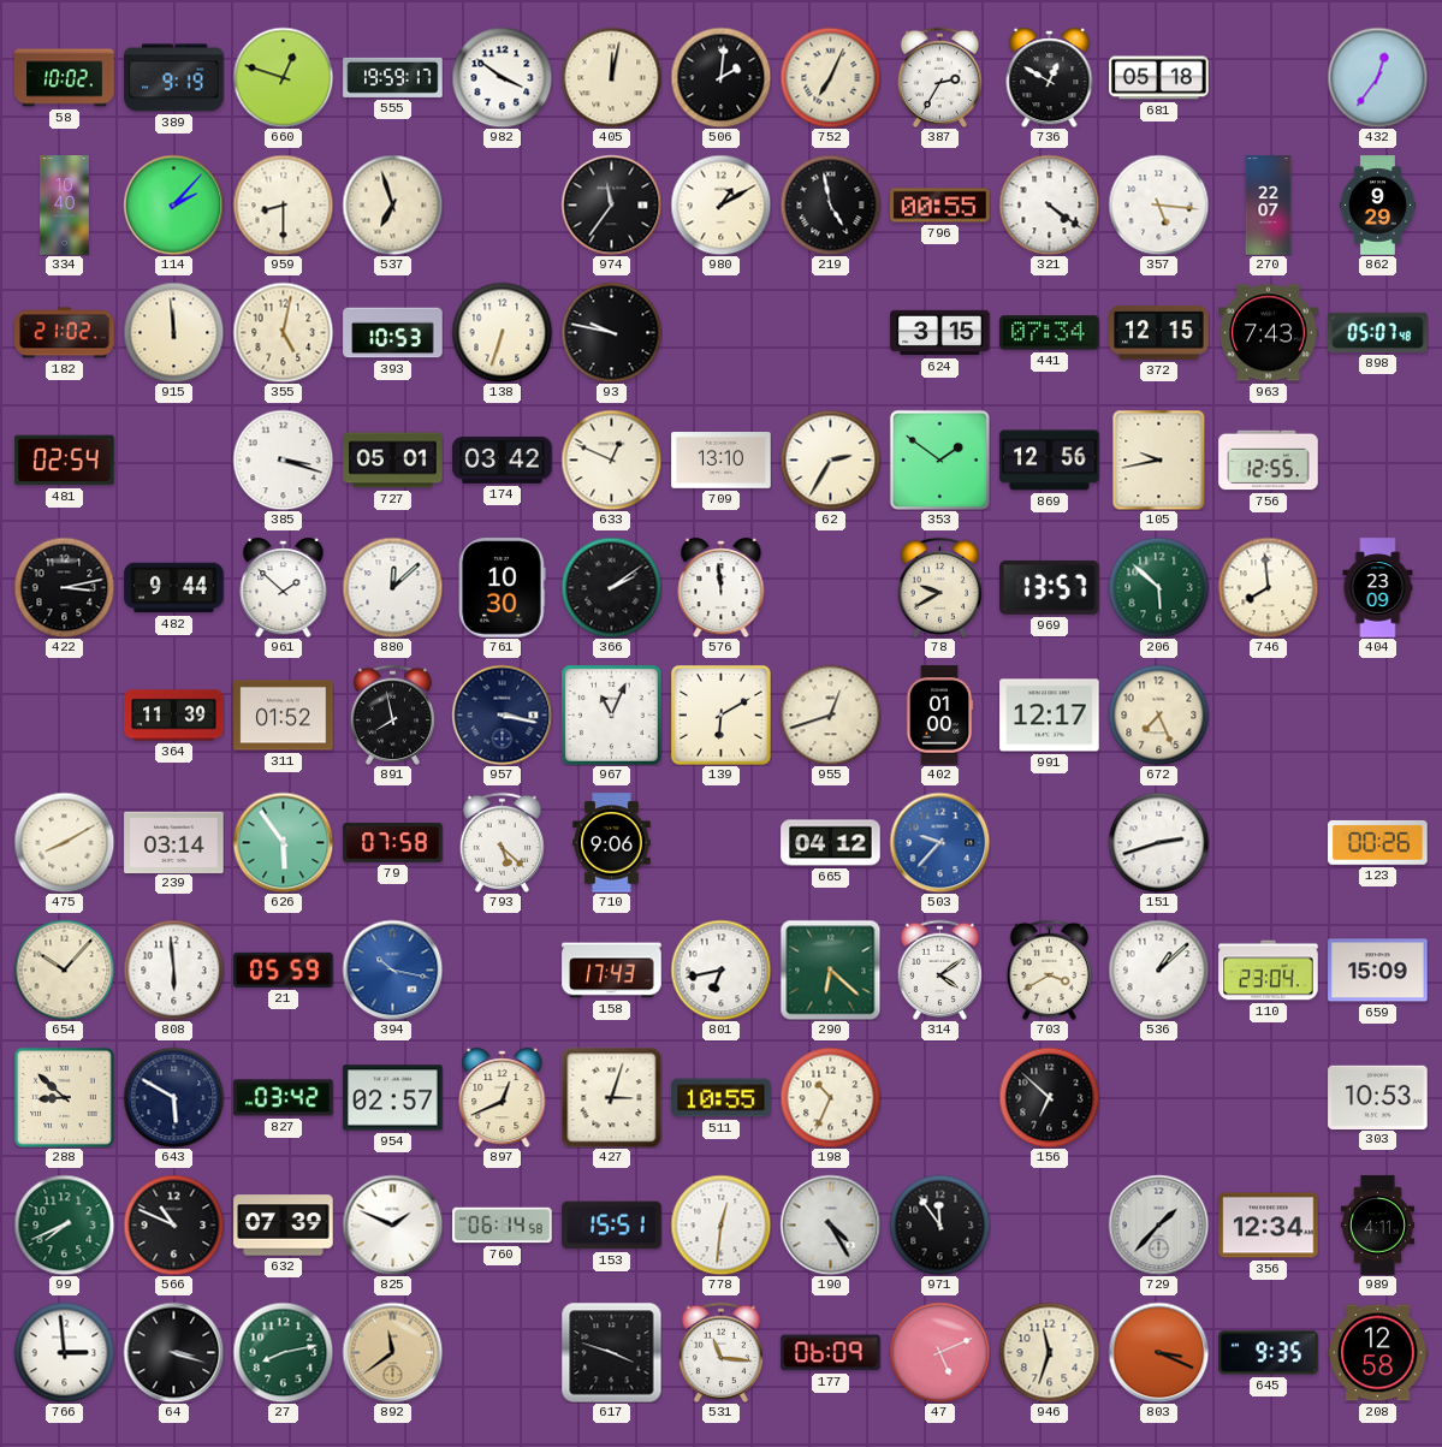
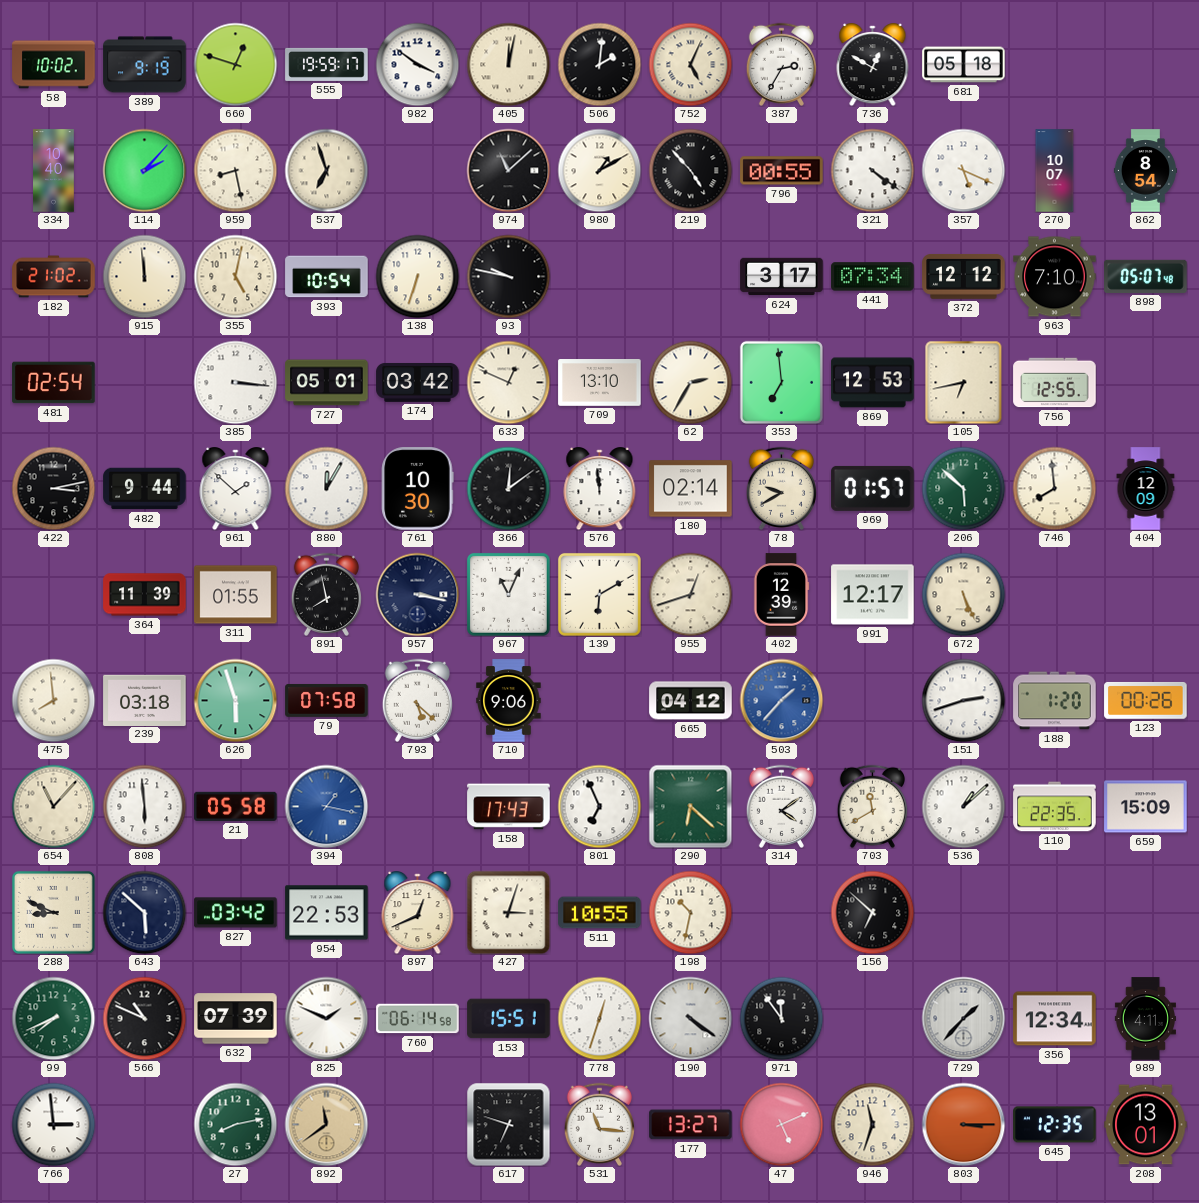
752: 7:04 -> 5:04
432: 12:36 -> none
959: 8:30 -> 8:28
974: 11:36 -> 11:08
219: 4:58 -> 4:53
357: 5:16 -> 5:19
270: 22:07 -> 10:07
862: 9:29 -> 8:54
393: 10:53 -> 10:54
624: 3:15 -> 3:17
372: 12:15 -> 12:12
963: 7:43 -> 7:10
385: 3:18 -> 3:16
353: 1:51 -> 6:59
869: 12:56 -> 12:53
105: 9:43 -> 6:43
880: 12:08 -> 12:05
366: 2:09 -> 12:09
180: none -> 02:14
969: 13:57 -> 01:57
404: 23:09 -> 12:09
311: 01:52 -> 01:55
402: 01:00 -> 12:39
672: 7:26 -> 5:26
475: 8:10 -> 7:59
239: 03:14 -> 03:18
626: 5:54 -> 5:57
503: 9:37 -> 1:37
188: none -> 1:20
654: 10:07 -> 11:07
21: 05:59 -> 05:58
394: 10:17 -> 1:17
801: 6:43 -> 6:56
703: 3:40 -> 11:40
110: 23:04 -> 22:35
288: 8:52 -> 8:49
643: 5:50 -> 5:52
954: 02:57 -> 22:53
198: 10:34 -> 10:32
303: 10:53 -> none
778: 12:31 -> 12:33
190: 4:25 -> 4:21
64: 3:18 -> none
617: 3:48 -> 6:48
177: 06:09 -> 13:27
803: 3:19 -> 3:15
645: 9:35 -> 12:35
208: 12:58 -> 13:01
